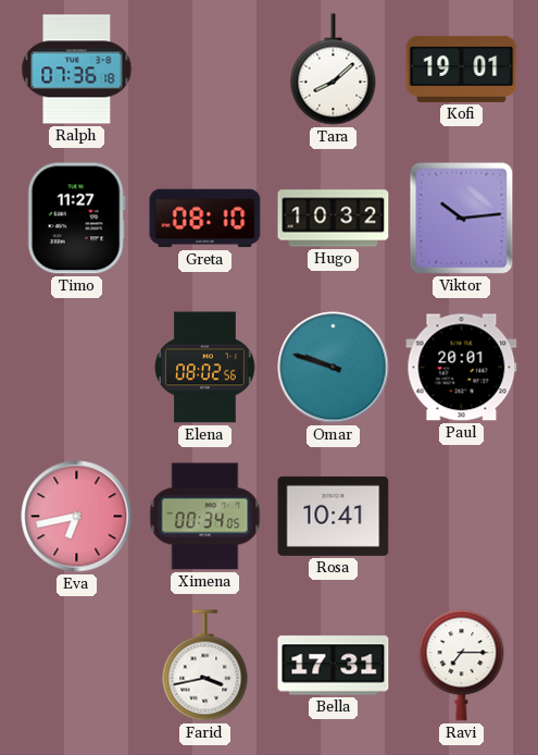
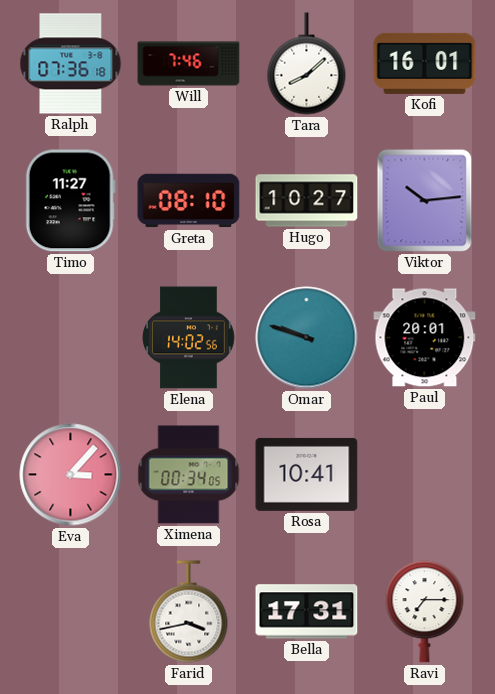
Will: none -> 7:46
Kofi: 19:01 -> 16:01
Hugo: 10:32 -> 10:27
Elena: 08:02 -> 14:02
Eva: 6:43 -> 3:07
